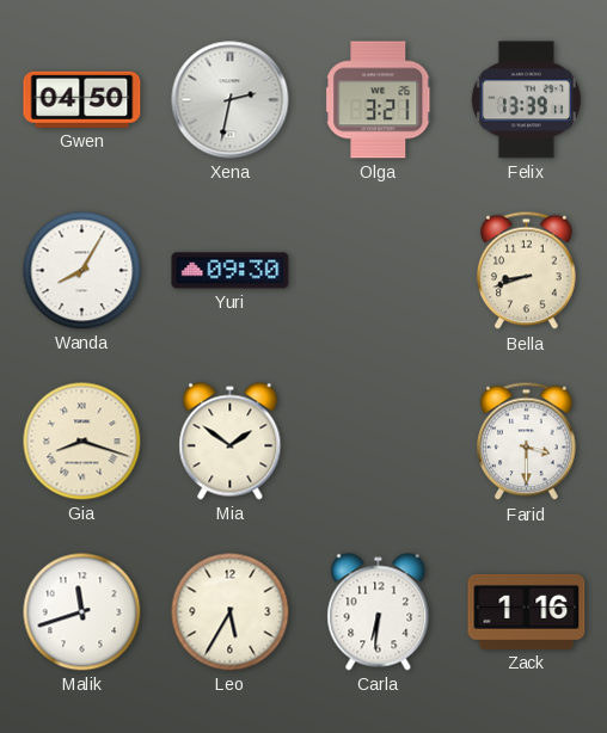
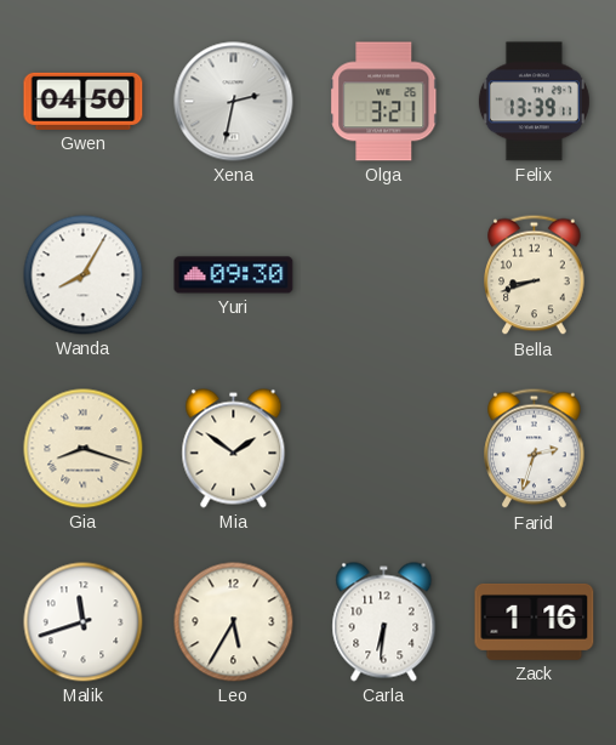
Farid: 3:30 -> 2:33
